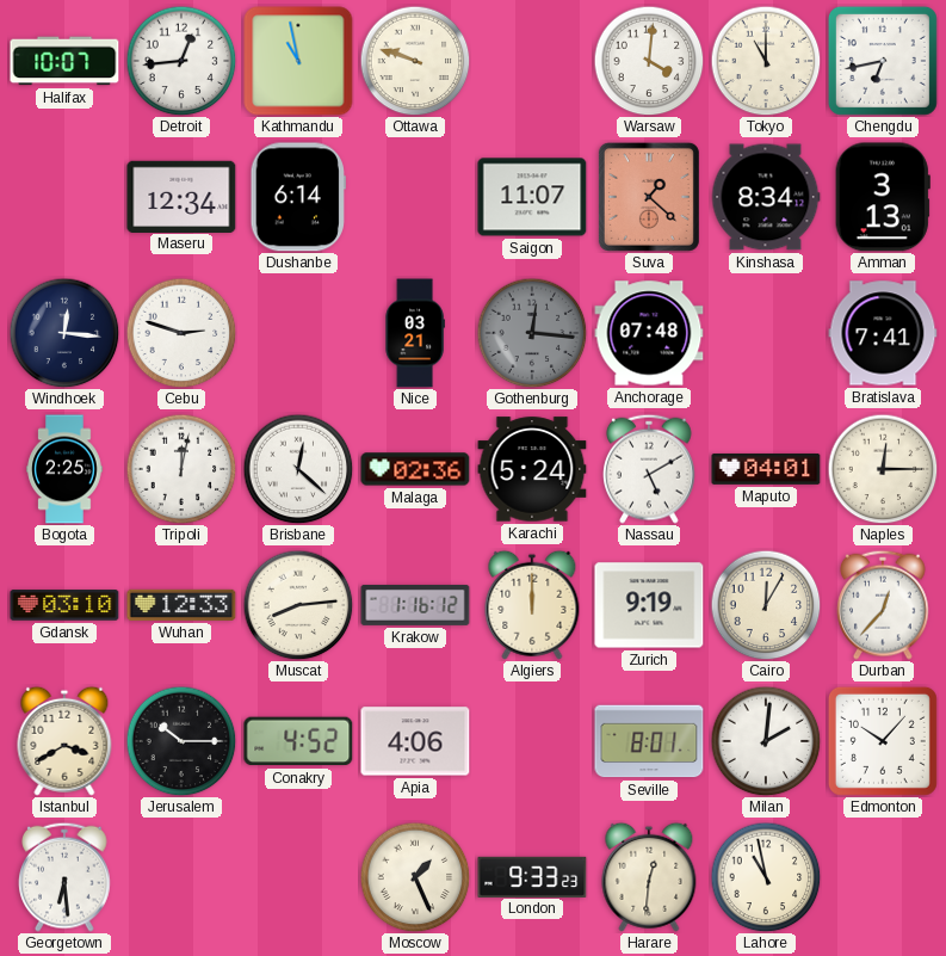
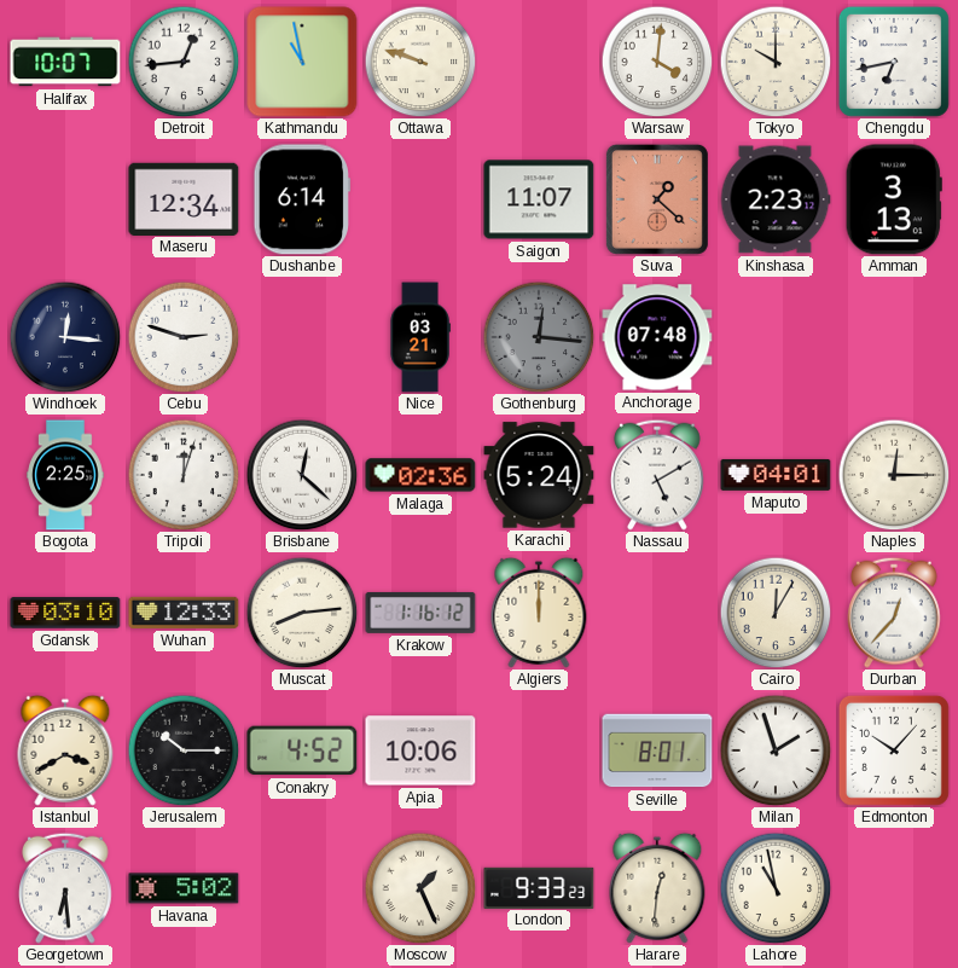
Tokyo: 11:00 -> 10:00
Kinshasa: 8:34 -> 2:23
Bratislava: 7:41 -> none
Tripoli: 12:02 -> 12:03
Zurich: 9:19 -> none
Apia: 4:06 -> 10:06
Milan: 2:01 -> 1:57
Havana: none -> 5:02
